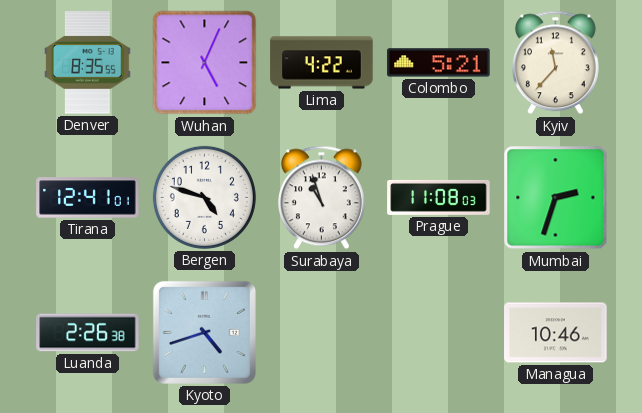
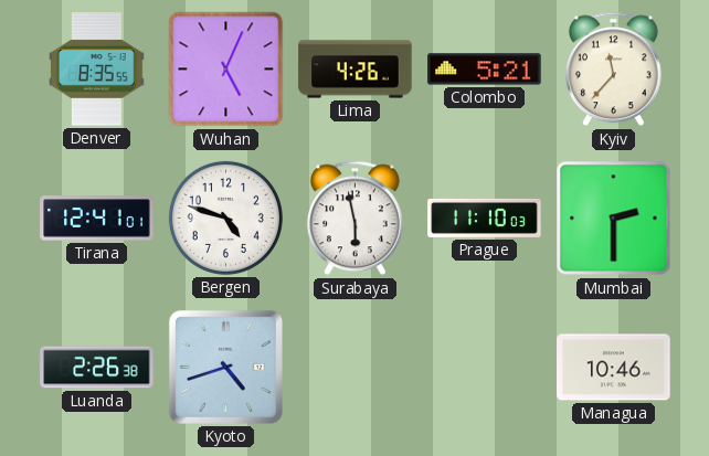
Lima: 4:22 -> 4:26
Surabaya: 10:57 -> 5:58
Prague: 11:08 -> 11:10
Mumbai: 2:33 -> 2:30
